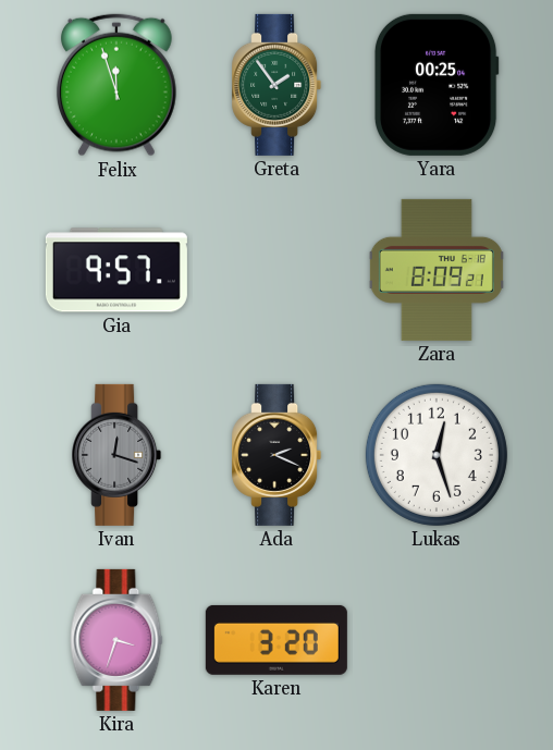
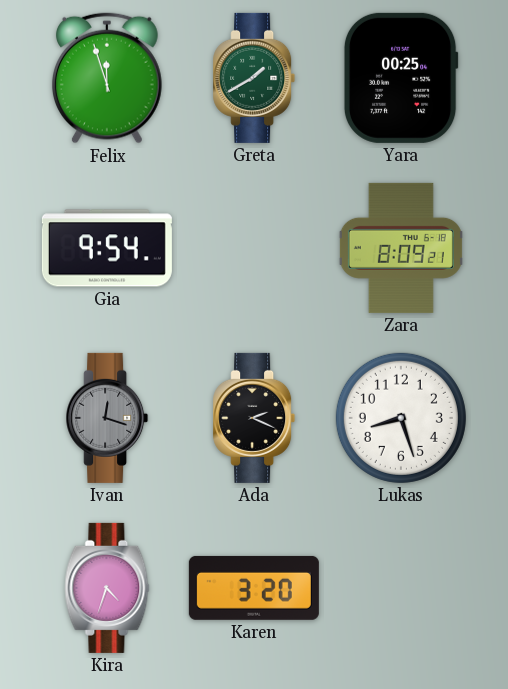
Greta: 1:54 -> 1:40
Gia: 9:57 -> 9:54
Lukas: 12:27 -> 8:27
Kira: 3:33 -> 4:33
